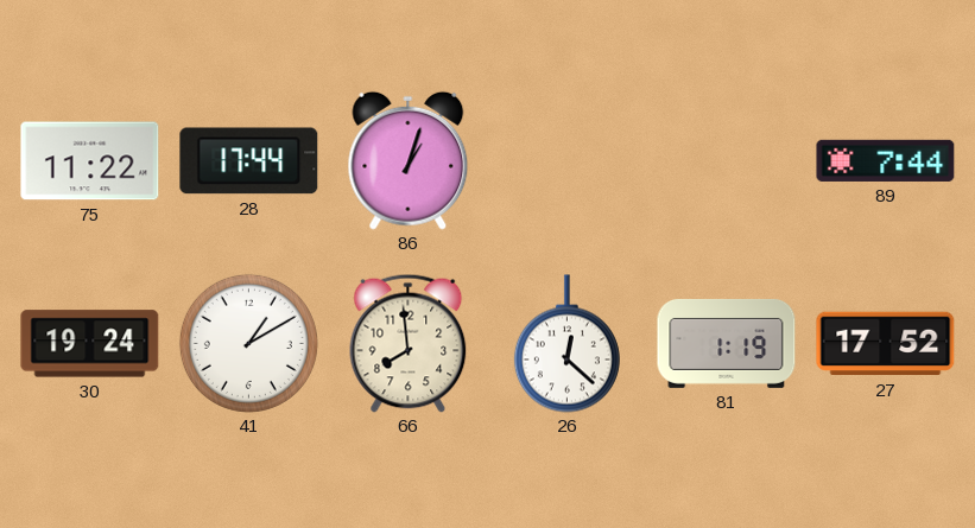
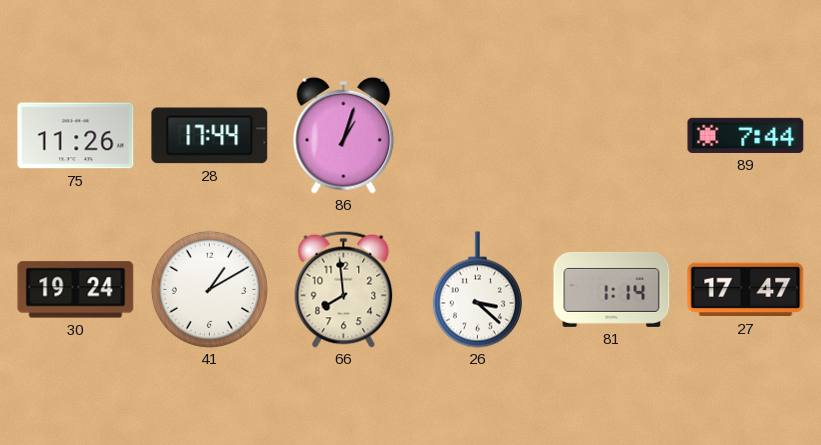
75: 11:22 -> 11:26
26: 12:22 -> 3:22
81: 1:19 -> 1:14
27: 17:52 -> 17:47
